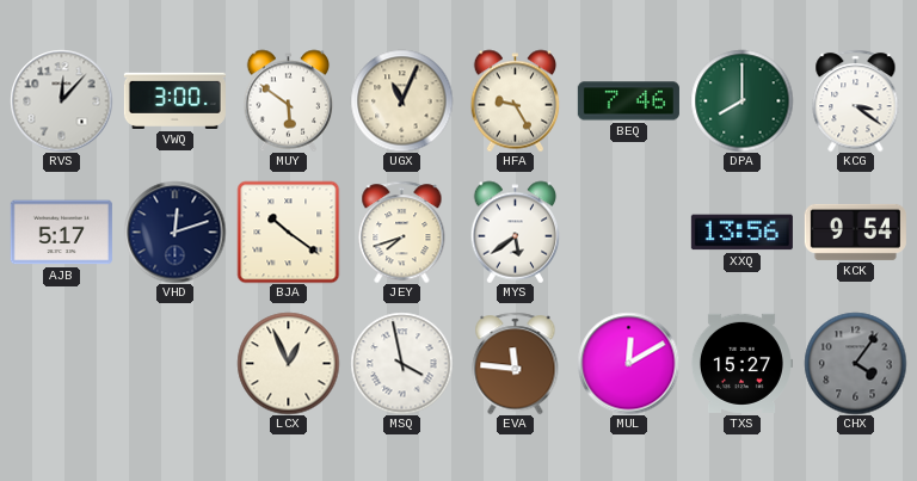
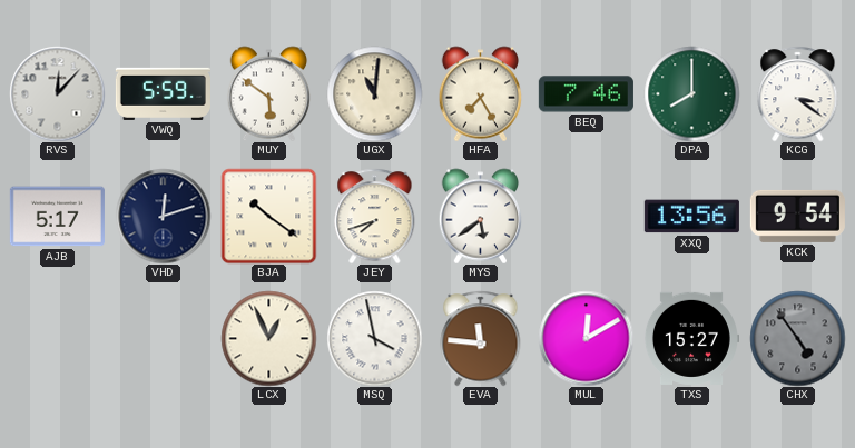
VWQ: 3:00 -> 5:59
UGX: 11:04 -> 11:01
HFA: 9:25 -> 7:25
CHX: 4:06 -> 4:54
